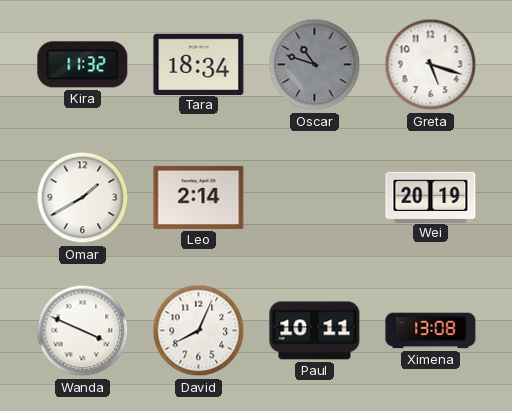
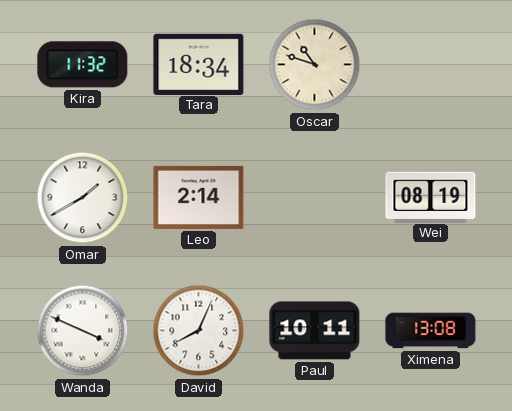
Oscar dial: grey -> cream
Greta: 5:18 -> none
Wei: 20:19 -> 08:19
